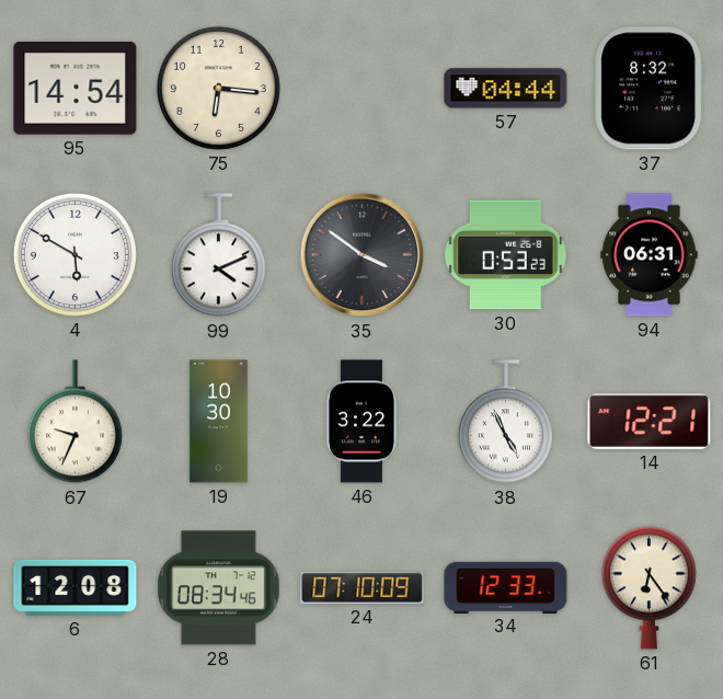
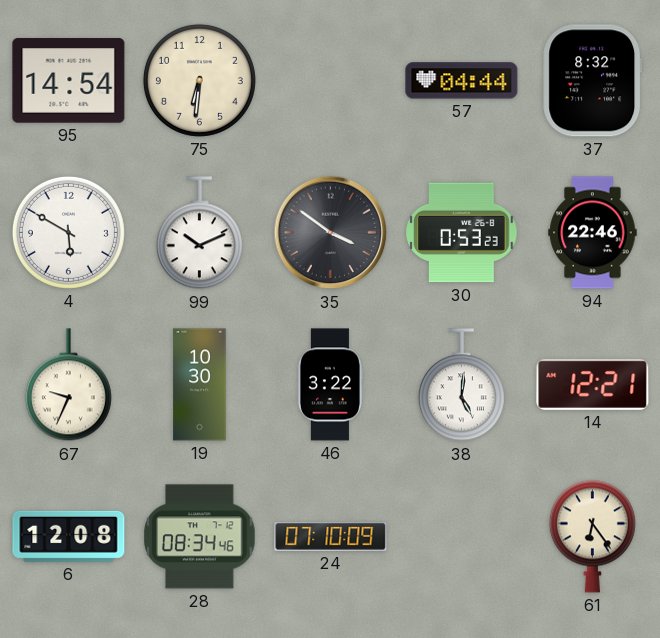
75: 6:16 -> 6:31
99: 4:11 -> 10:11
94: 06:31 -> 22:46
38: 4:56 -> 5:01
34: 12:33 -> none
